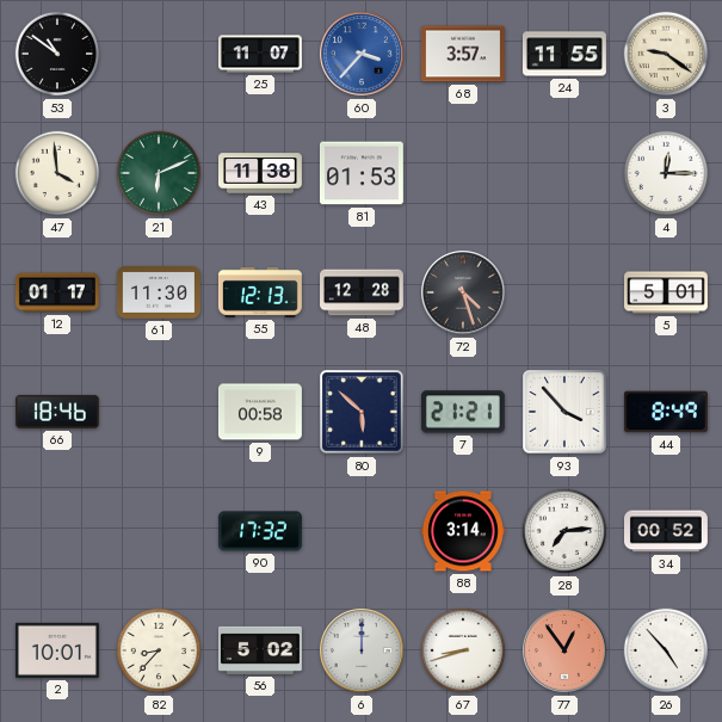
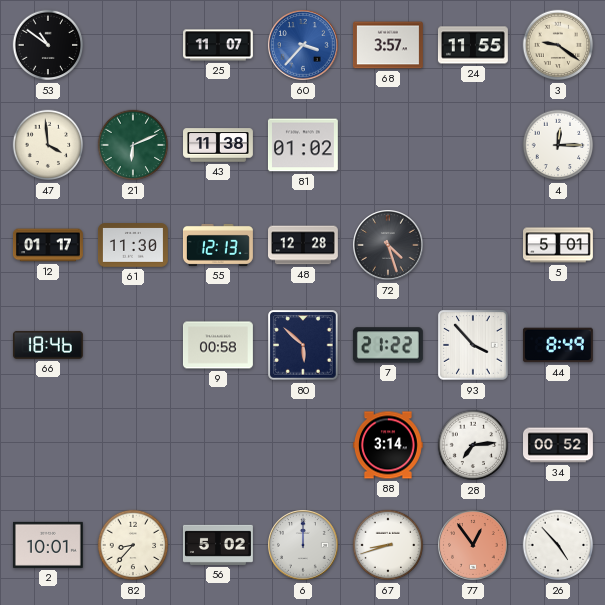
81: 01:53 -> 01:02
7: 21:21 -> 21:22
90: 17:32 -> none
